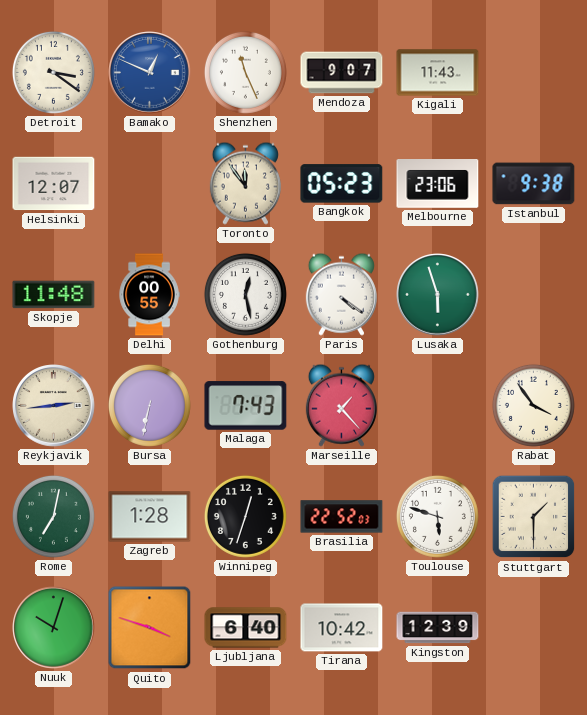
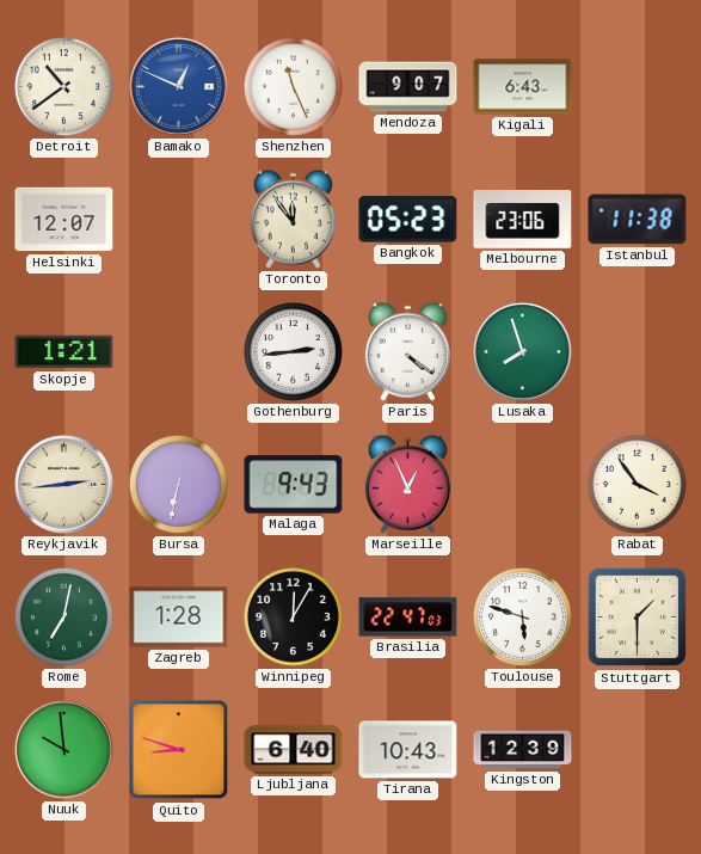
Detroit: 3:21 -> 10:39
Kigali: 11:43 -> 6:43
Istanbul: 9:38 -> 11:38
Skopje: 11:48 -> 1:21
Delhi: 00:55 -> none
Gothenburg: 12:28 -> 2:44
Lusaka: 5:57 -> 7:57
Malaga: 7:43 -> 9:43
Marseille: 1:23 -> 12:56
Winnipeg: 12:33 -> 12:05
Brasilia: 22:52 -> 22:47
Nuuk: 10:03 -> 9:59
Quito: 3:48 -> 8:48
Tirana: 10:42 -> 10:43
